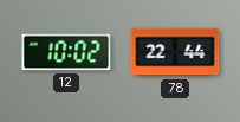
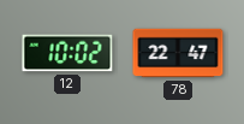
78: 22:44 -> 22:47
